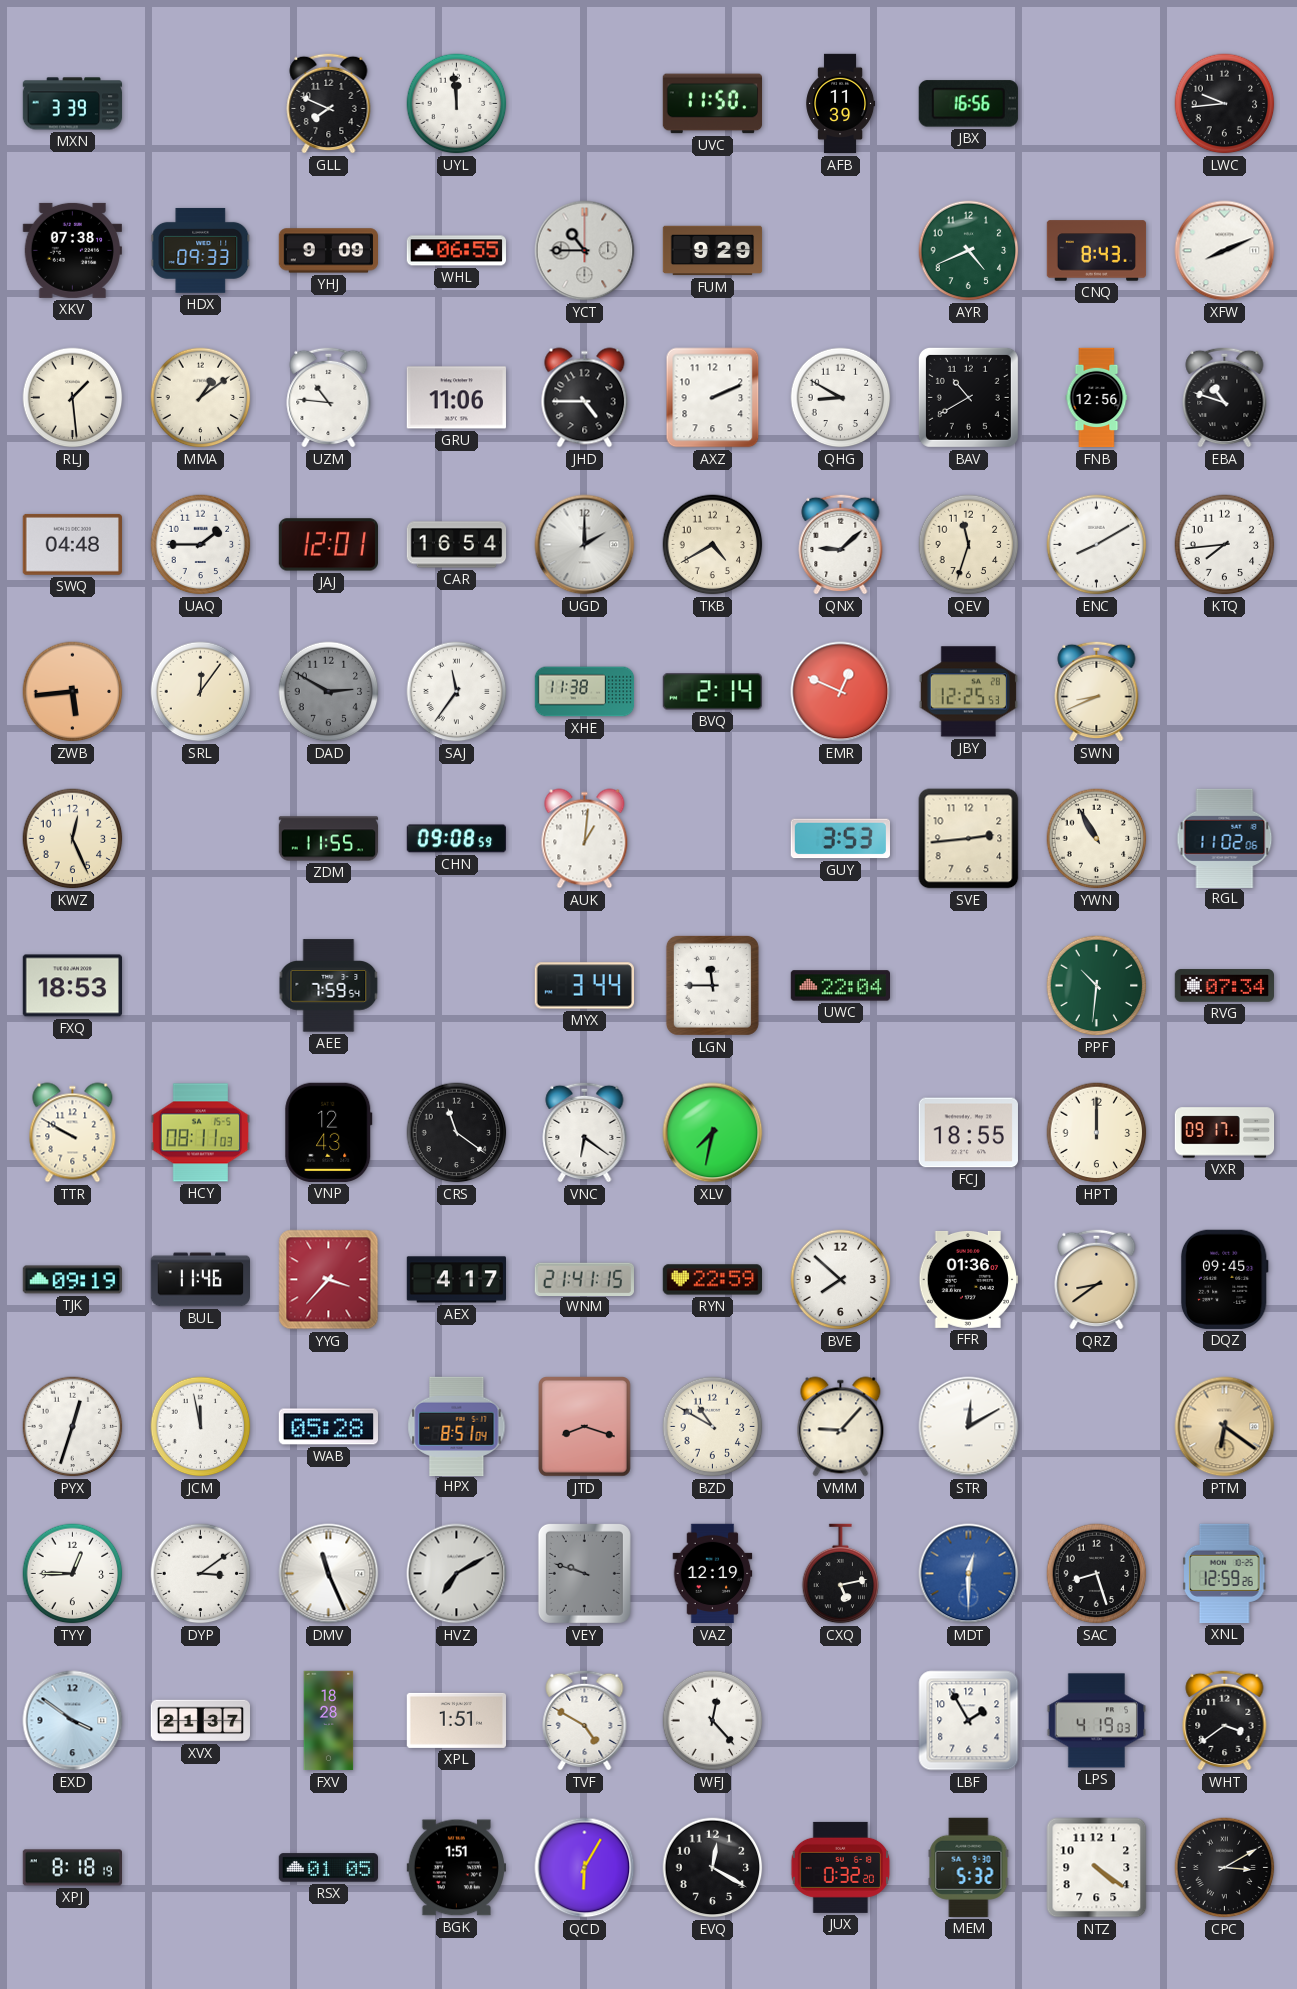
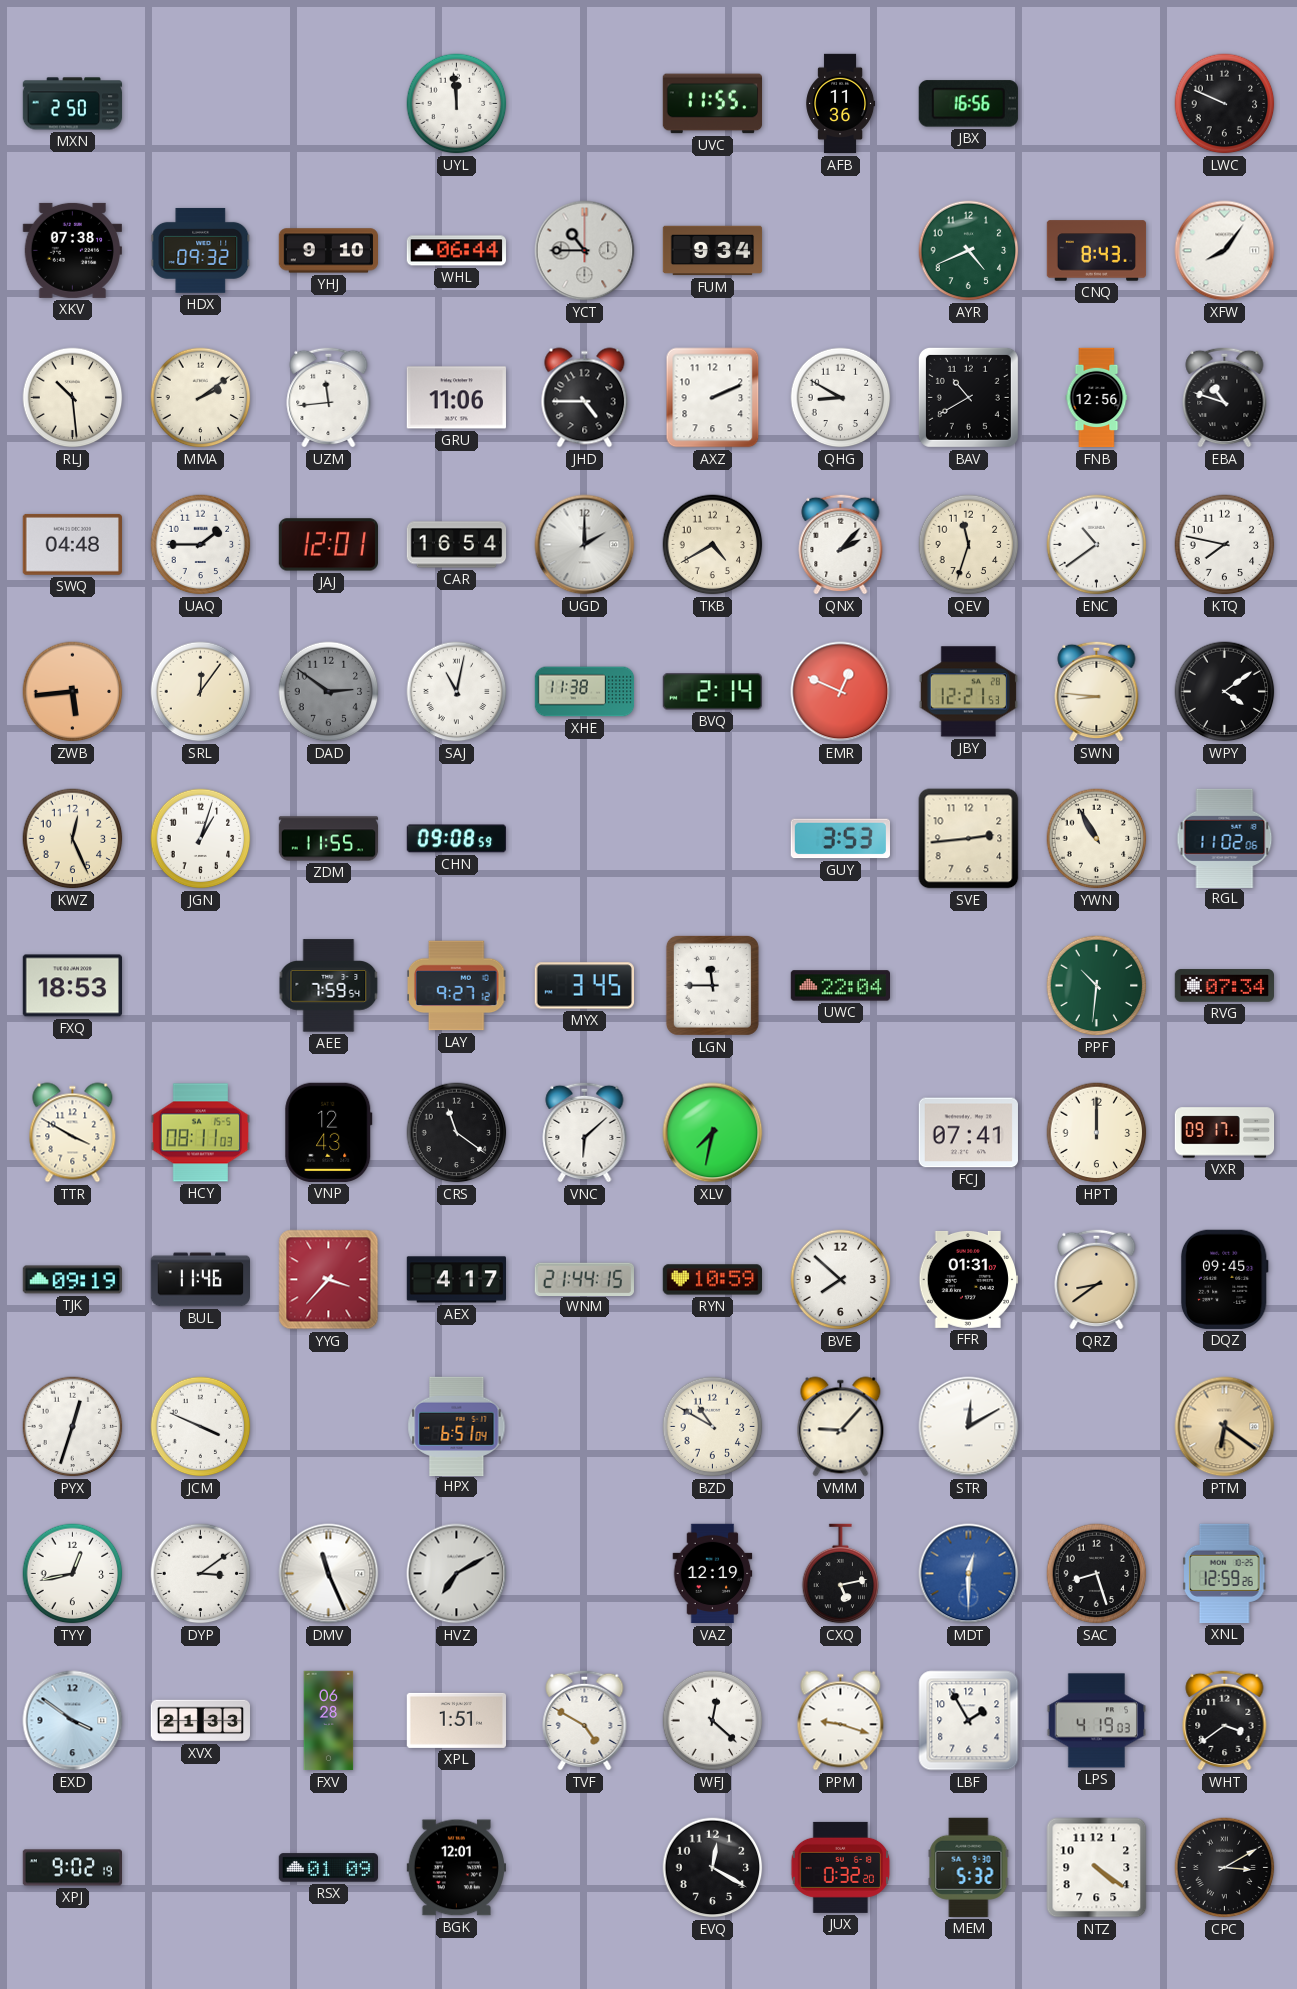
MXN: 3:39 -> 2:50
GLL: 7:49 -> none
UVC: 11:50 -> 11:55
AFB: 11:39 -> 11:36
LWC: 9:44 -> 9:49
HDX: 09:33 -> 09:32
YHJ: 9:09 -> 9:10
WHL: 06:55 -> 06:44
FUM: 9:29 -> 9:34
XFW: 8:11 -> 8:06
RLJ: 1:29 -> 10:29
MMA: 1:09 -> 2:09
UZM: 10:46 -> 11:44
QNX: 9:08 -> 2:07
ENC: 8:10 -> 10:39
KTQ: 7:44 -> 7:47
DAD: 2:50 -> 2:51
SAJ: 11:36 -> 11:02
JBY: 12:25 -> 12:21
SWN: 8:41 -> 8:46
WPY: none -> 4:09
JGN: none -> 1:03
AUK: 1:01 -> none
LAY: none -> 9:27
MYX: 3:44 -> 3:45
TTR: 9:50 -> 3:50
VNC: 6:21 -> 6:08
FCJ: 18:55 -> 07:41
WNM: 21:41 -> 21:44
RYN: 22:59 -> 10:59
FFR: 01:36 -> 01:31
JCM: 11:58 -> 3:49
WAB: 05:28 -> none
HPX: 8:51 -> 6:51
JTD: 8:18 -> none
TYY: 12:45 -> 12:43
VEY: 9:48 -> none
XVX: 21:37 -> 21:33
FXV: 18:28 -> 06:28
WFJ: 12:23 -> 12:22
PPM: none -> 9:18
XPJ: 8:18 -> 9:02
RSX: 01:05 -> 01:09
BGK: 1:51 -> 12:01
QCD: 6:05 -> none
